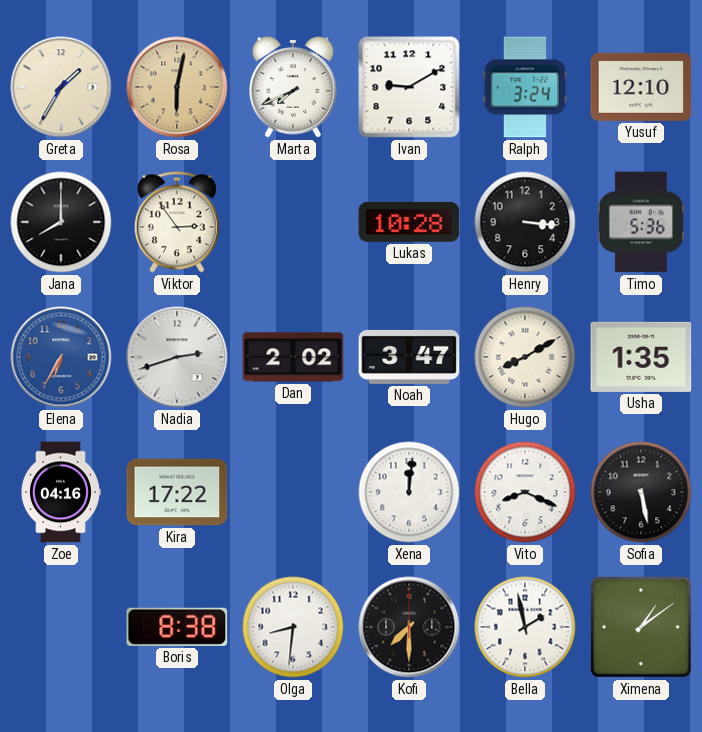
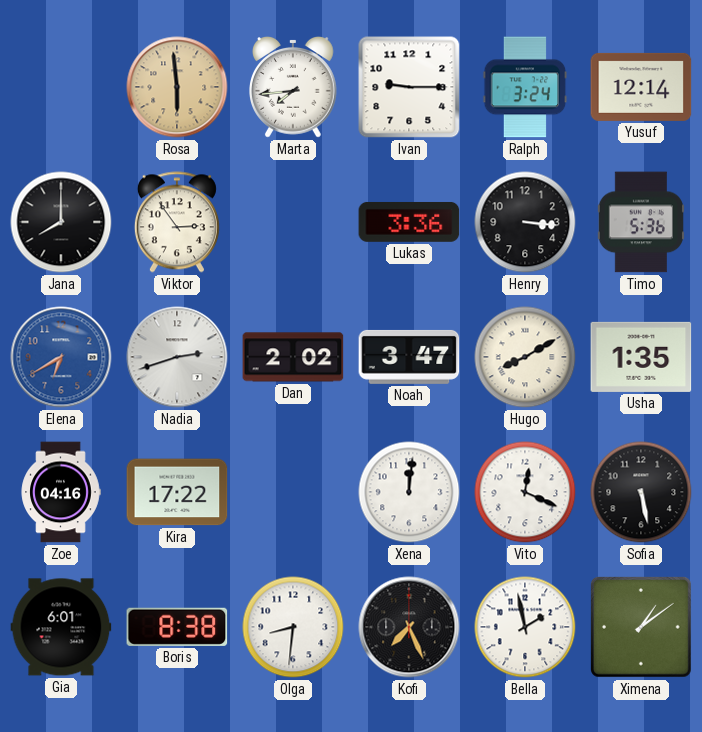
Greta: 1:35 -> none
Rosa: 6:02 -> 5:59
Marta: 7:41 -> 7:44
Ivan: 9:10 -> 9:15
Yusuf: 12:10 -> 12:14
Lukas: 10:28 -> 3:36
Elena: 6:35 -> 6:40
Vito: 8:19 -> 12:19
Gia: none -> 6:01
Kofi: 7:30 -> 7:26
